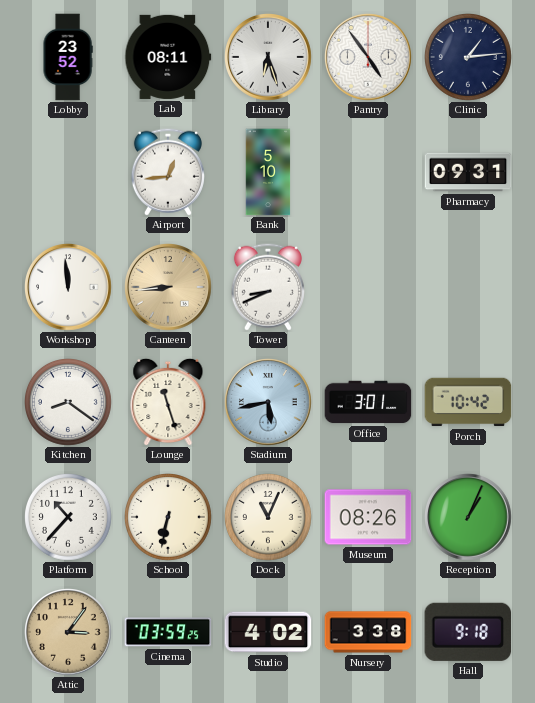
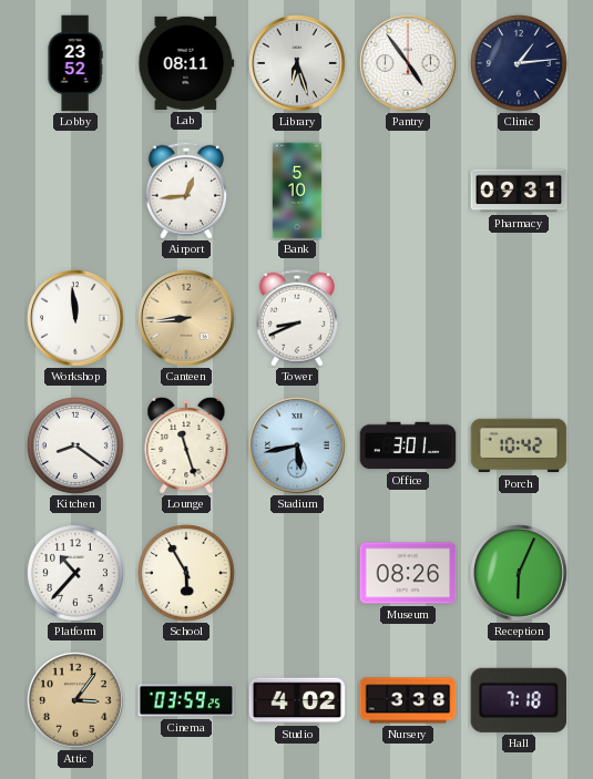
School: 6:32 -> 5:55
Dock: 11:04 -> none
Reception: 1:04 -> 6:04
Hall: 9:18 -> 7:18
